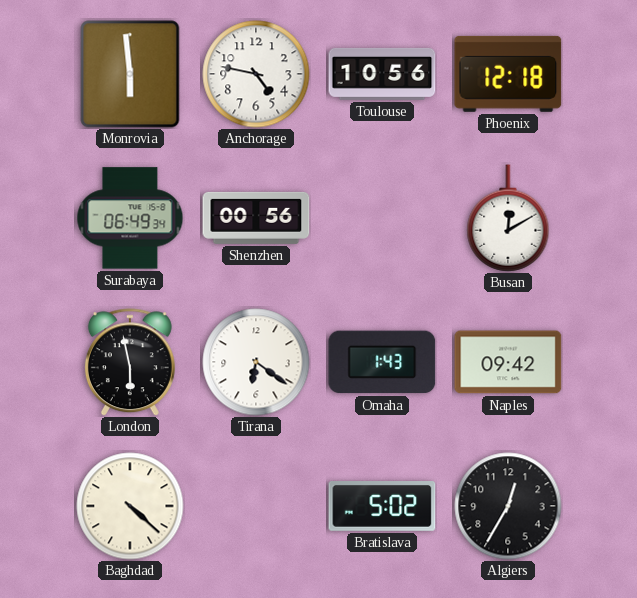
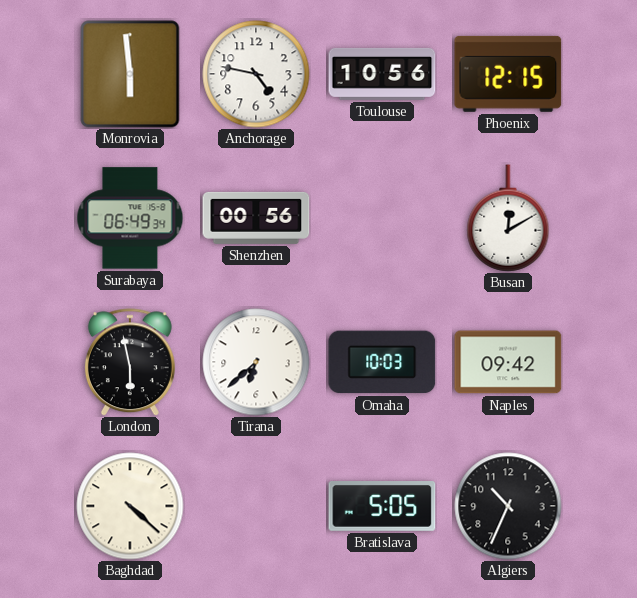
Phoenix: 12:18 -> 12:15
Tirana: 6:21 -> 6:38
Omaha: 1:43 -> 10:03
Bratislava: 5:02 -> 5:05
Algiers: 12:35 -> 10:34
